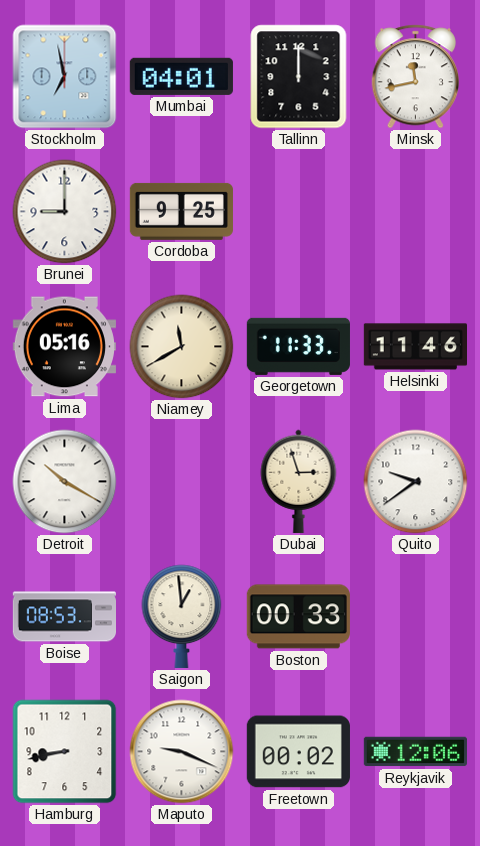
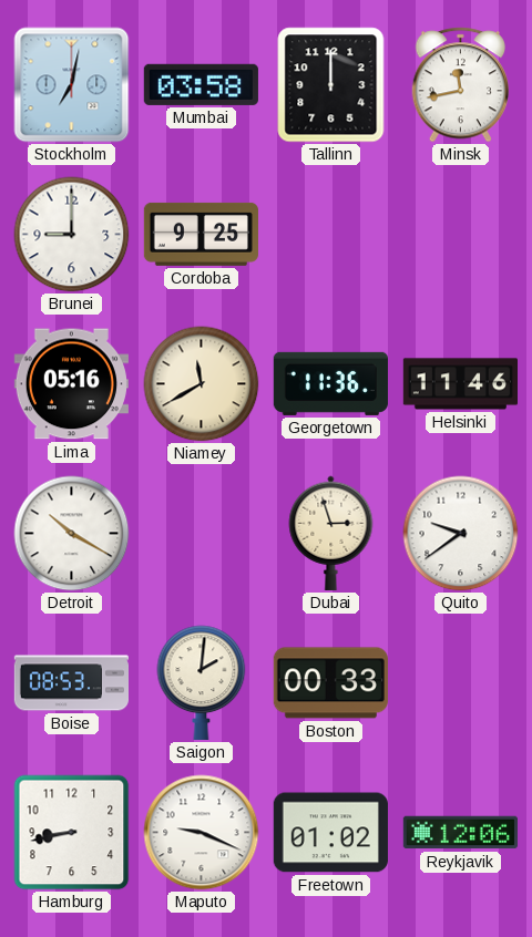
Stockholm: 6:58 -> 7:02
Mumbai: 04:01 -> 03:58
Georgetown: 11:33 -> 11:36
Saigon: 12:59 -> 2:01
Freetown: 00:02 -> 01:02
